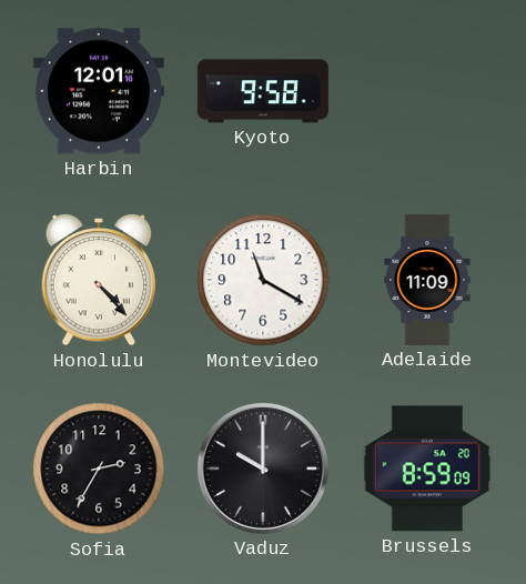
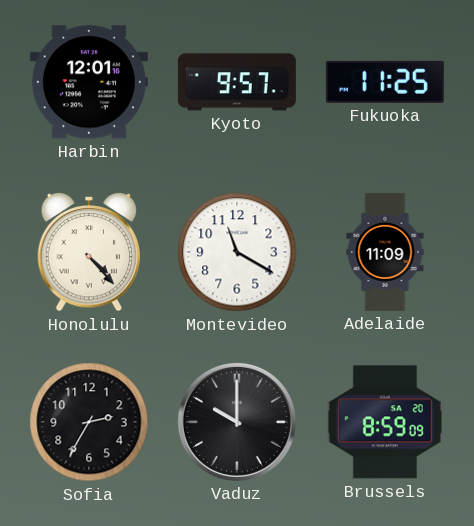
Kyoto: 9:58 -> 9:57
Fukuoka: none -> 11:25
